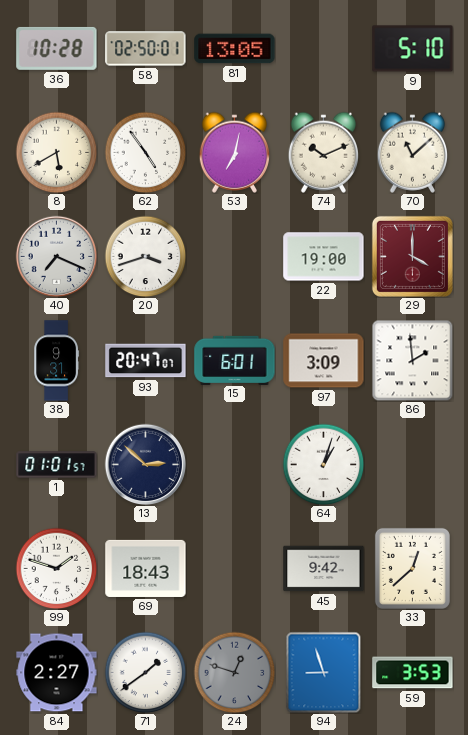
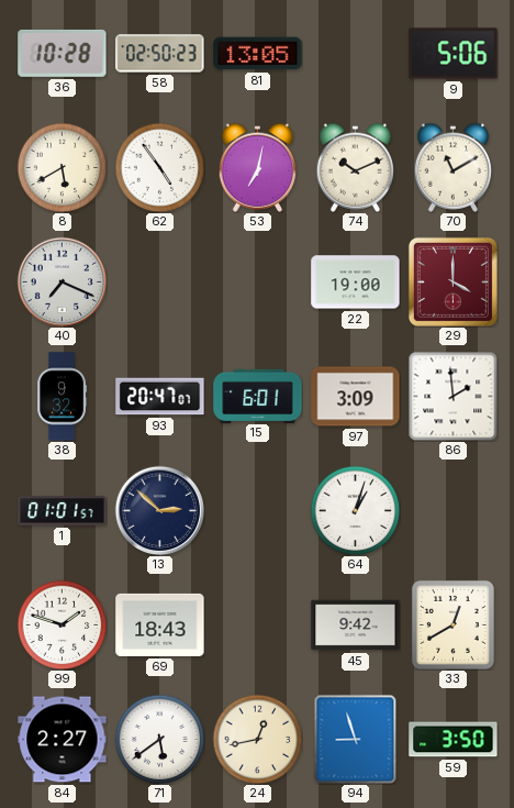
58: 02:50:01 -> 02:50:23
9: 5:10 -> 5:06
70: 11:08 -> 11:10
20: 3:42 -> none
38: 9:31 -> 9:32
33: 12:38 -> 12:40
71: 1:39 -> 5:39
24: 12:48 -> 12:43
24 dial: grey -> cream
59: 3:53 -> 3:50
